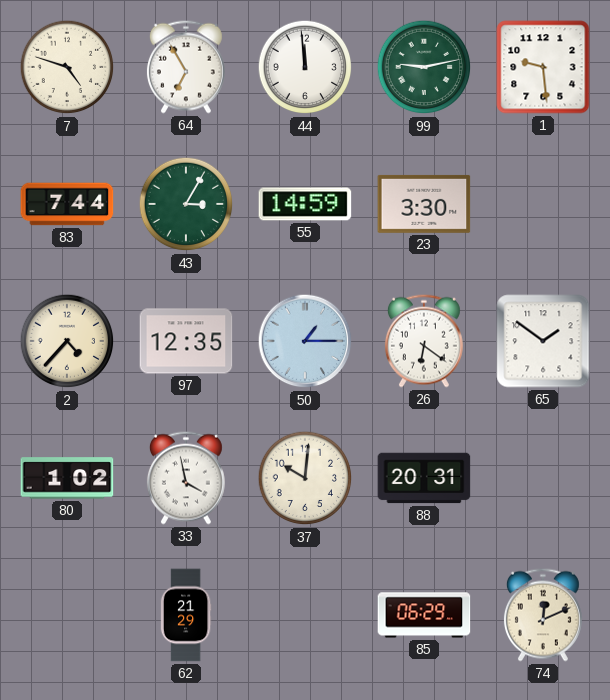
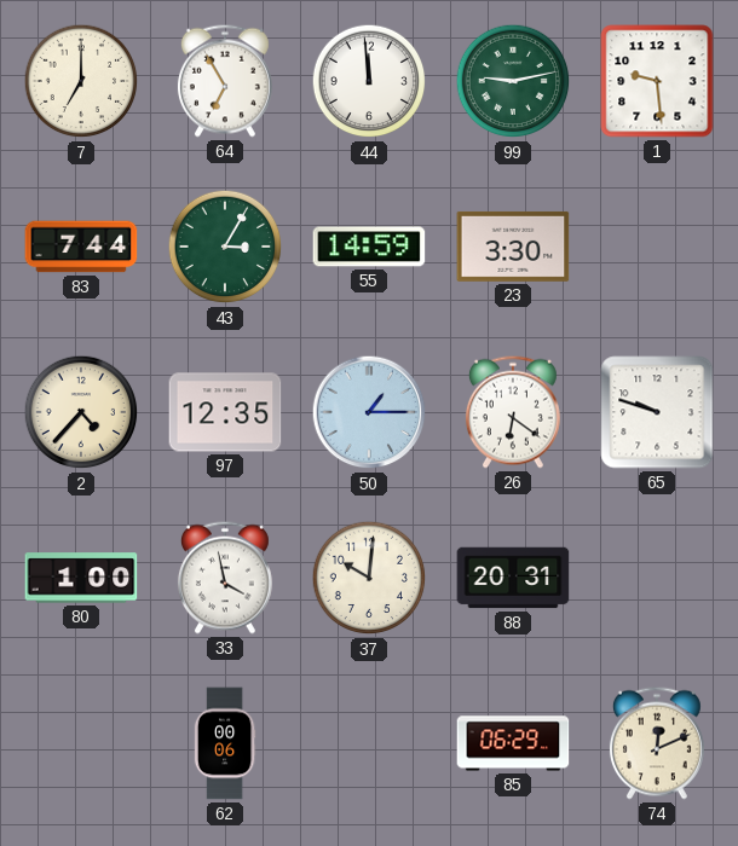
7: 4:48 -> 7:00
65: 1:51 -> 9:48
80: 1:02 -> 1:00
62: 21:29 -> 00:06
